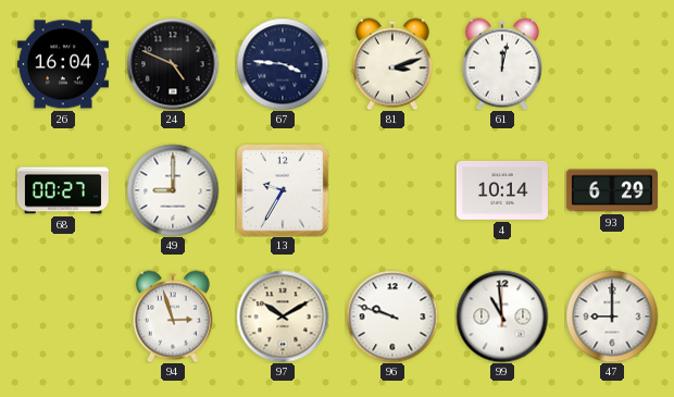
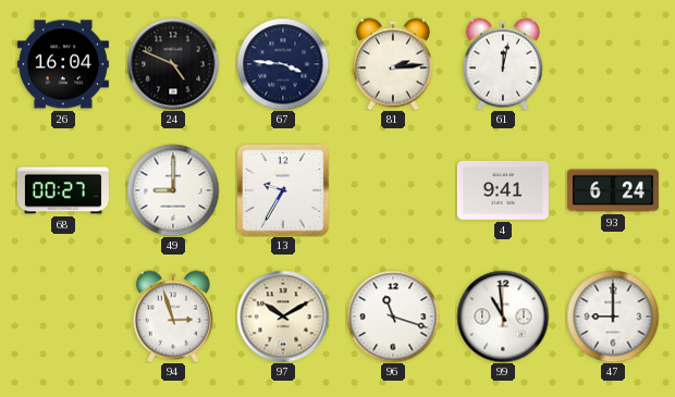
81: 3:12 -> 2:14
4: 10:14 -> 9:41
93: 6:29 -> 6:24
96: 9:48 -> 11:18
